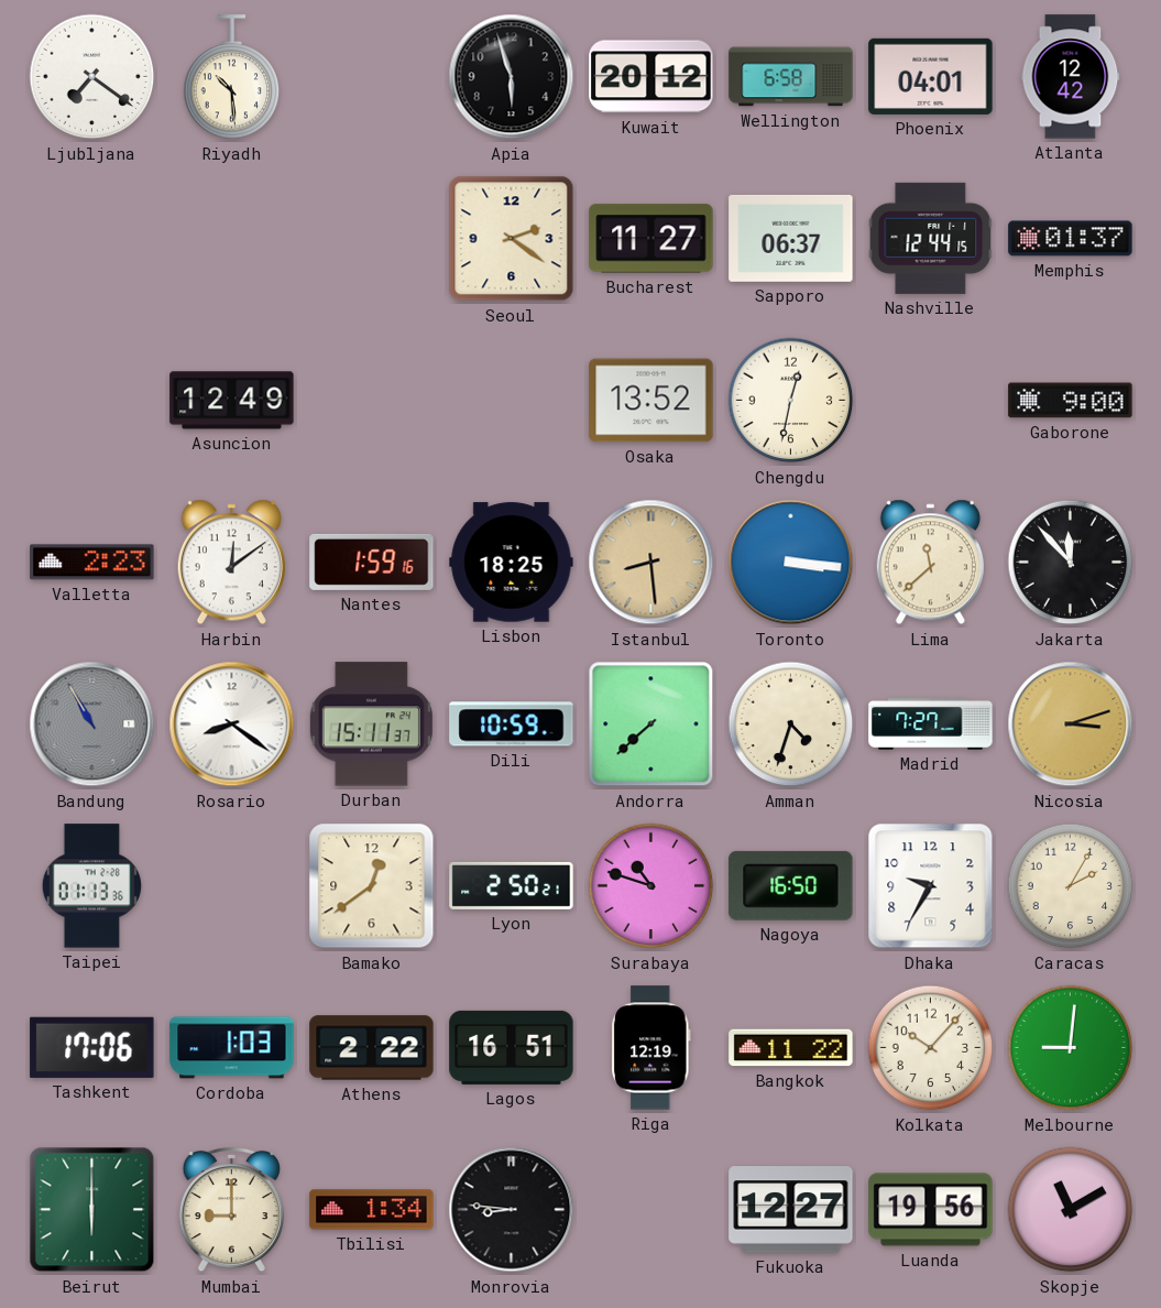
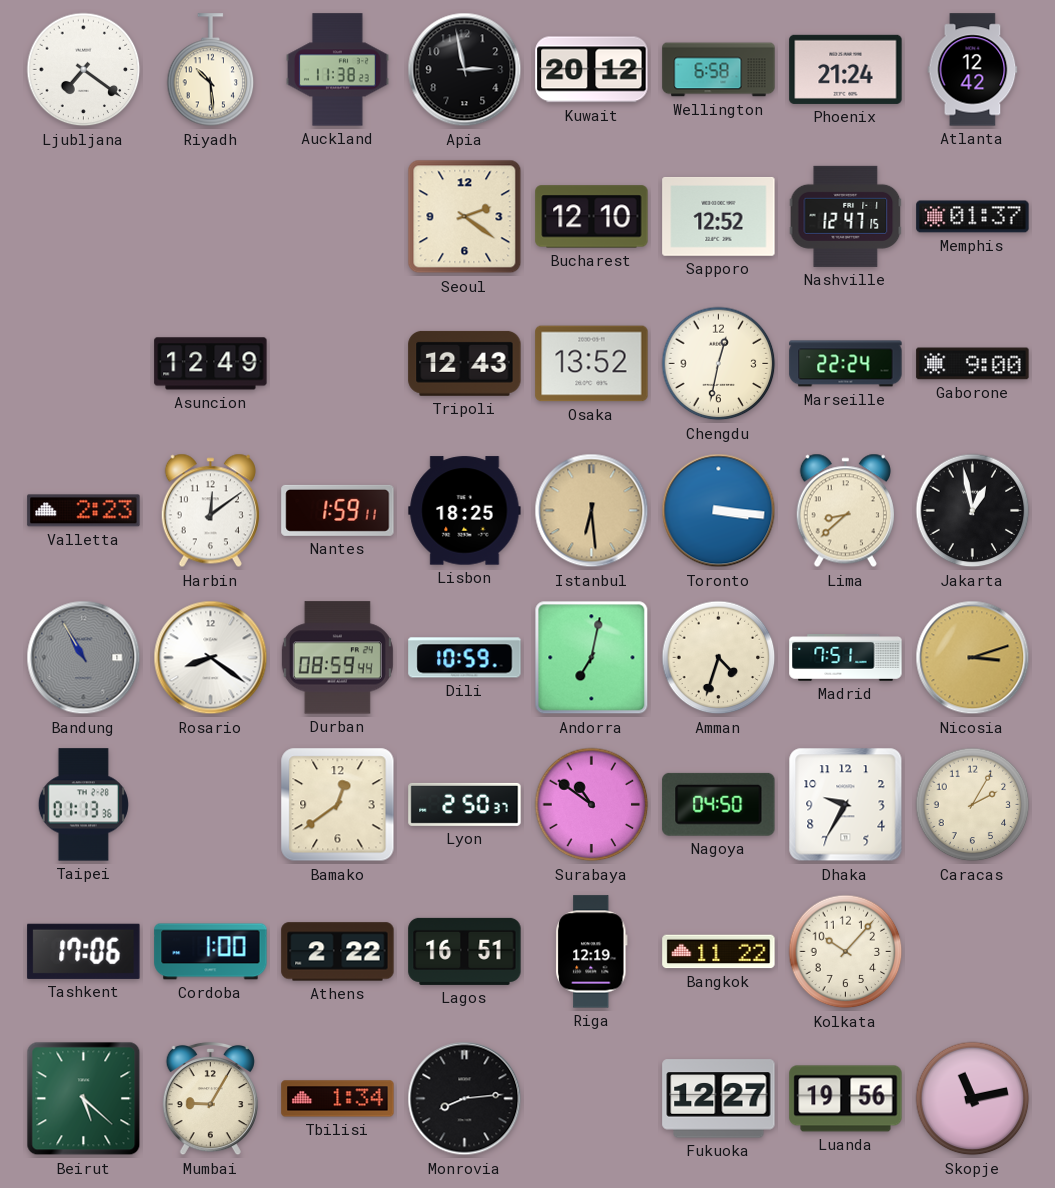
Auckland: none -> 11:38
Apia: 5:57 -> 2:58
Phoenix: 04:01 -> 21:24
Bucharest: 11:27 -> 12:10
Sapporo: 06:37 -> 12:52
Nashville: 12:44 -> 12:47
Tripoli: none -> 12:43
Marseille: none -> 22:24
Nantes: 1:59:16 -> 1:59:11
Istanbul: 8:29 -> 6:29
Lima: 11:38 -> 8:38
Jakarta: 11:53 -> 12:58
Durban: 15:11 -> 08:59
Andorra: 7:38 -> 7:02
Madrid: 7:27 -> 7:51
Lyon: 2:50:21 -> 2:50:37
Surabaya: 10:48 -> 10:51
Nagoya: 16:50 -> 04:50
Cordoba: 1:03 -> 1:00
Melbourne: 9:01 -> none
Beirut: 6:00 -> 5:22
Mumbai: 9:00 -> 9:05
Monrovia: 8:46 -> 8:14
Skopje: 11:10 -> 11:13
